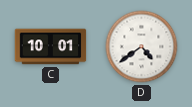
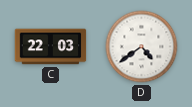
C: 10:01 -> 22:03
